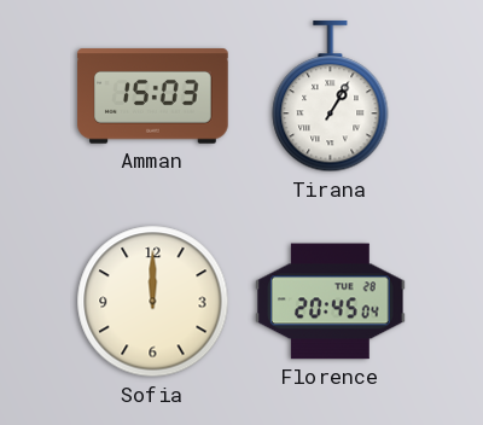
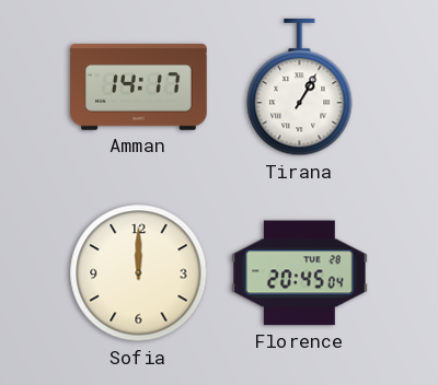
Amman: 15:03 -> 14:17
